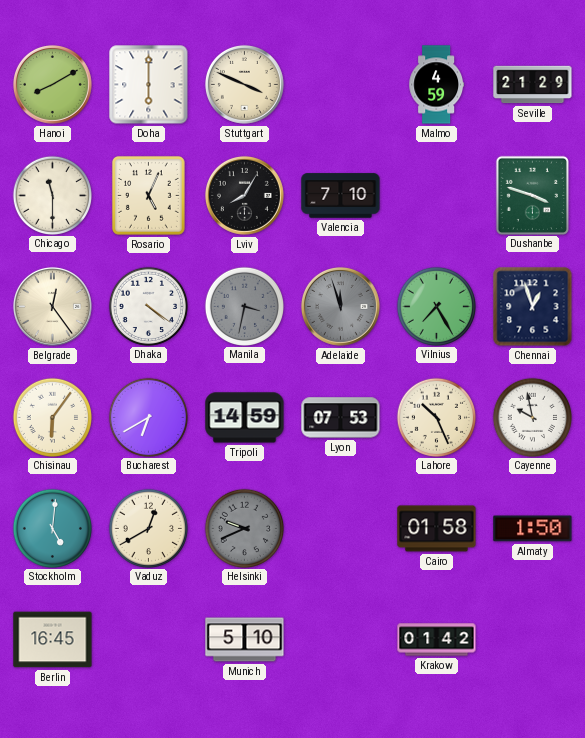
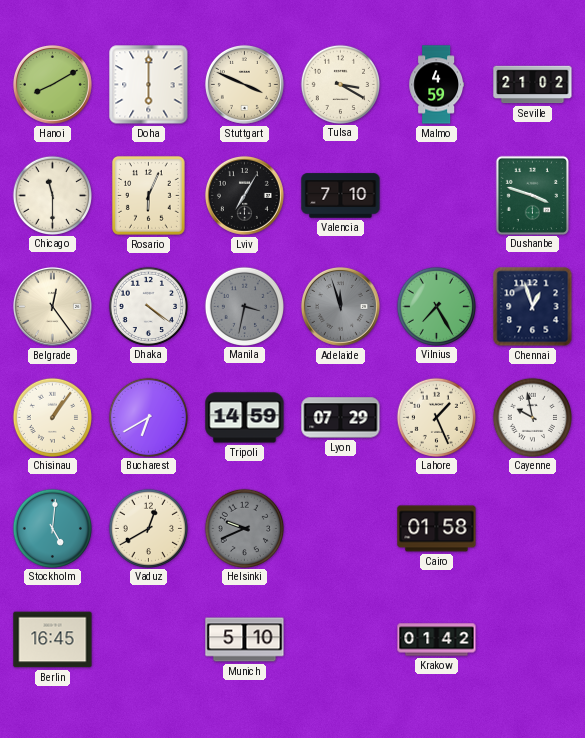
Tulsa: none -> 3:20
Seville: 21:29 -> 21:02
Rosario: 5:04 -> 6:04
Lviv: 8:05 -> 7:05
Chisinau: 6:06 -> 1:06
Lyon: 07:53 -> 07:29
Lahore: 10:26 -> 1:26
Almaty: 1:50 -> none
